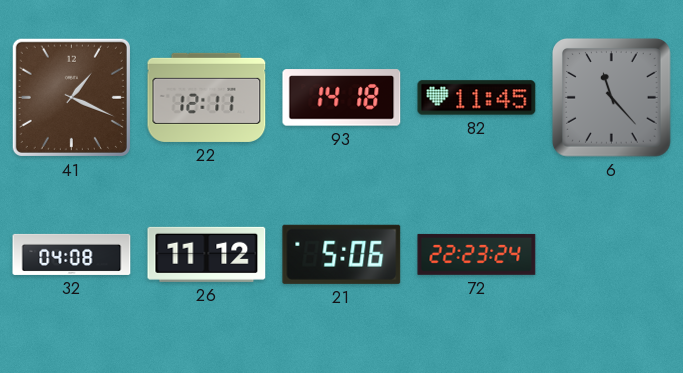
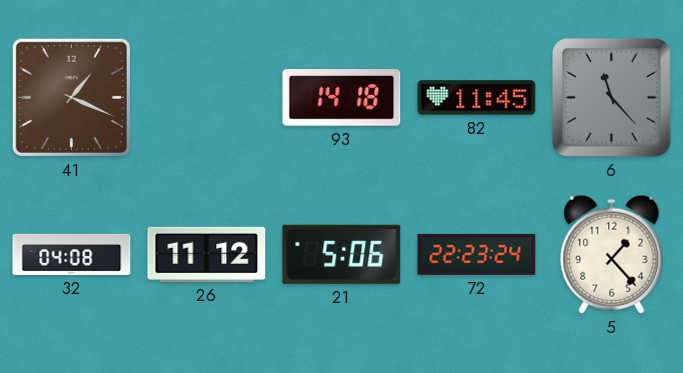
22: 12:11 -> none
5: none -> 1:23
